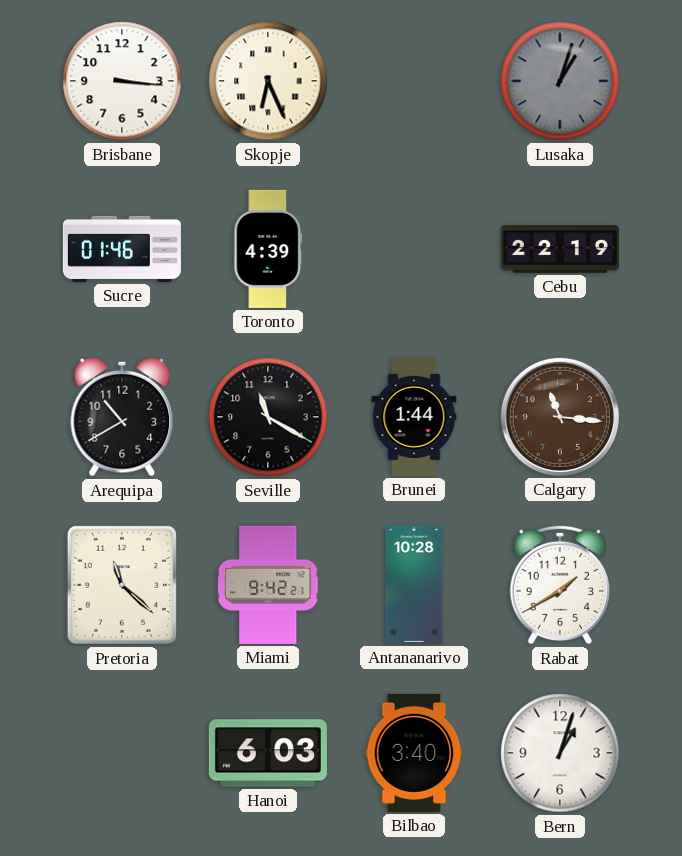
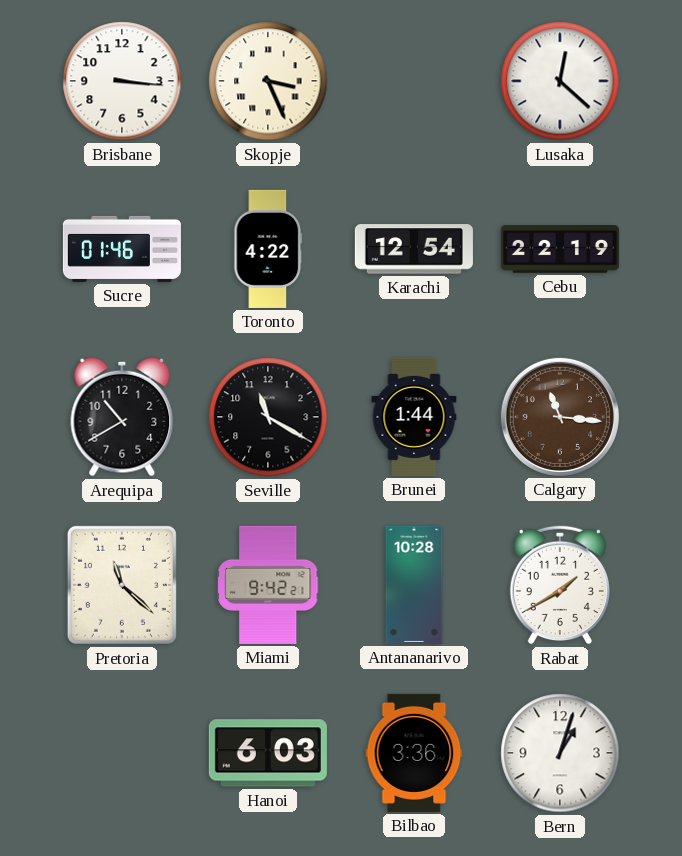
Skopje: 6:26 -> 3:26
Lusaka: 1:03 -> 12:22
Lusaka dial: grey -> white
Toronto: 4:39 -> 4:22
Karachi: none -> 12:54
Bilbao: 3:40 -> 3:36
